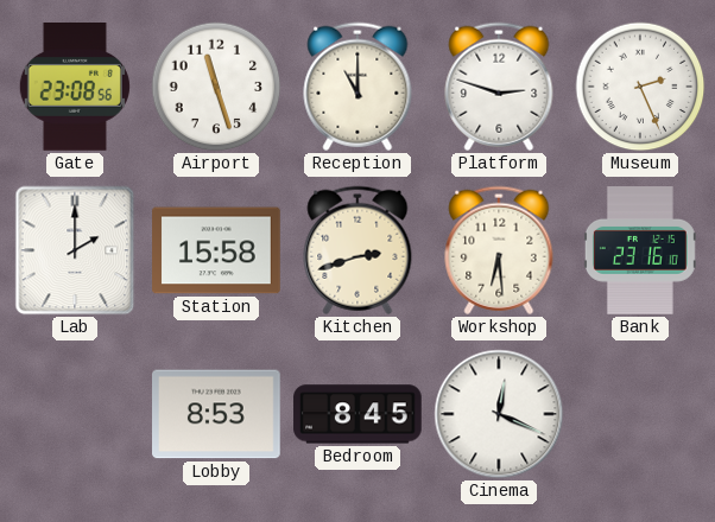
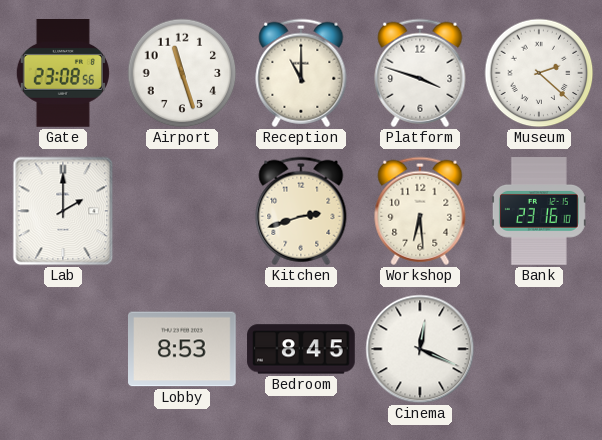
Platform: 2:48 -> 3:48
Museum: 2:26 -> 2:22
Station: 15:58 -> none
